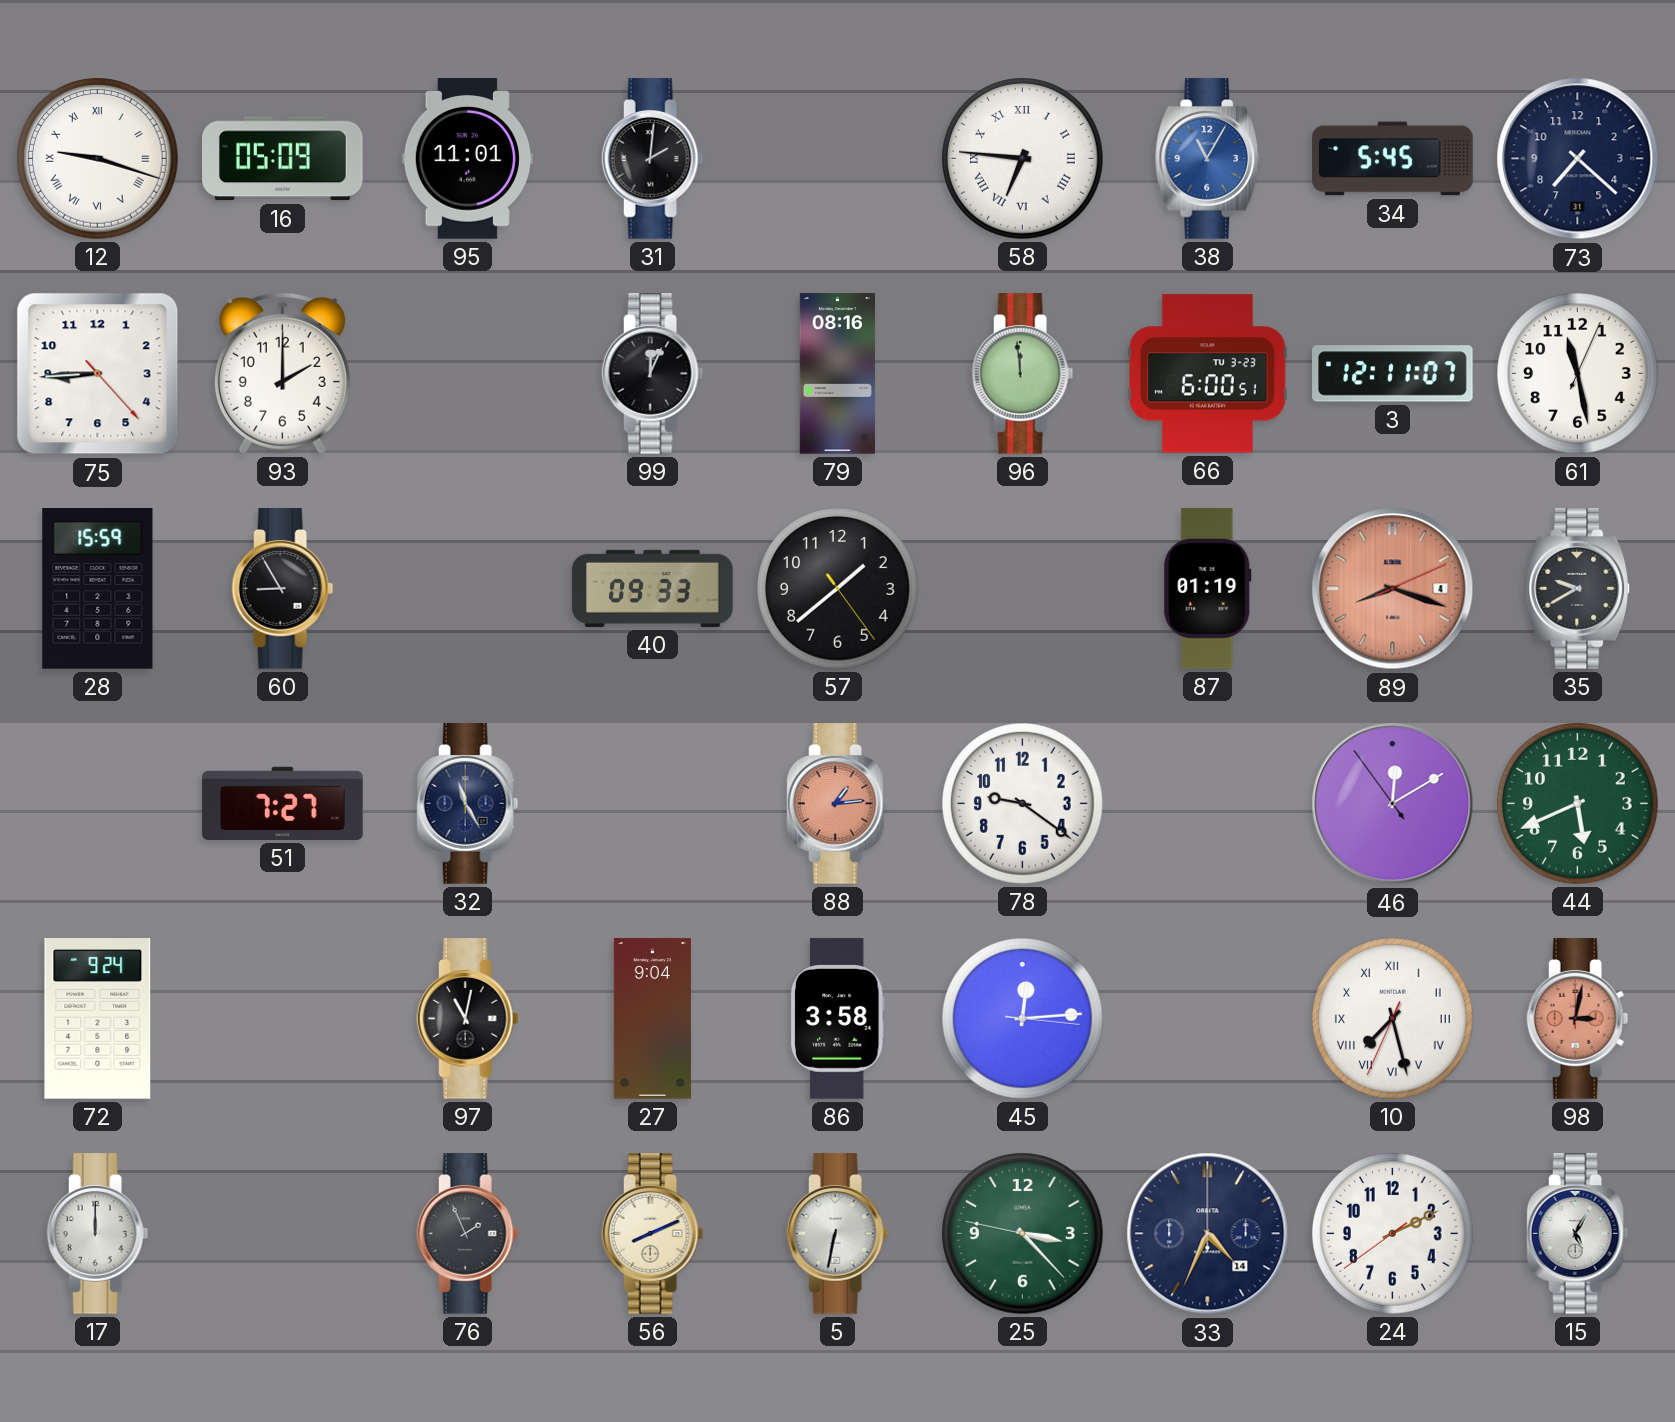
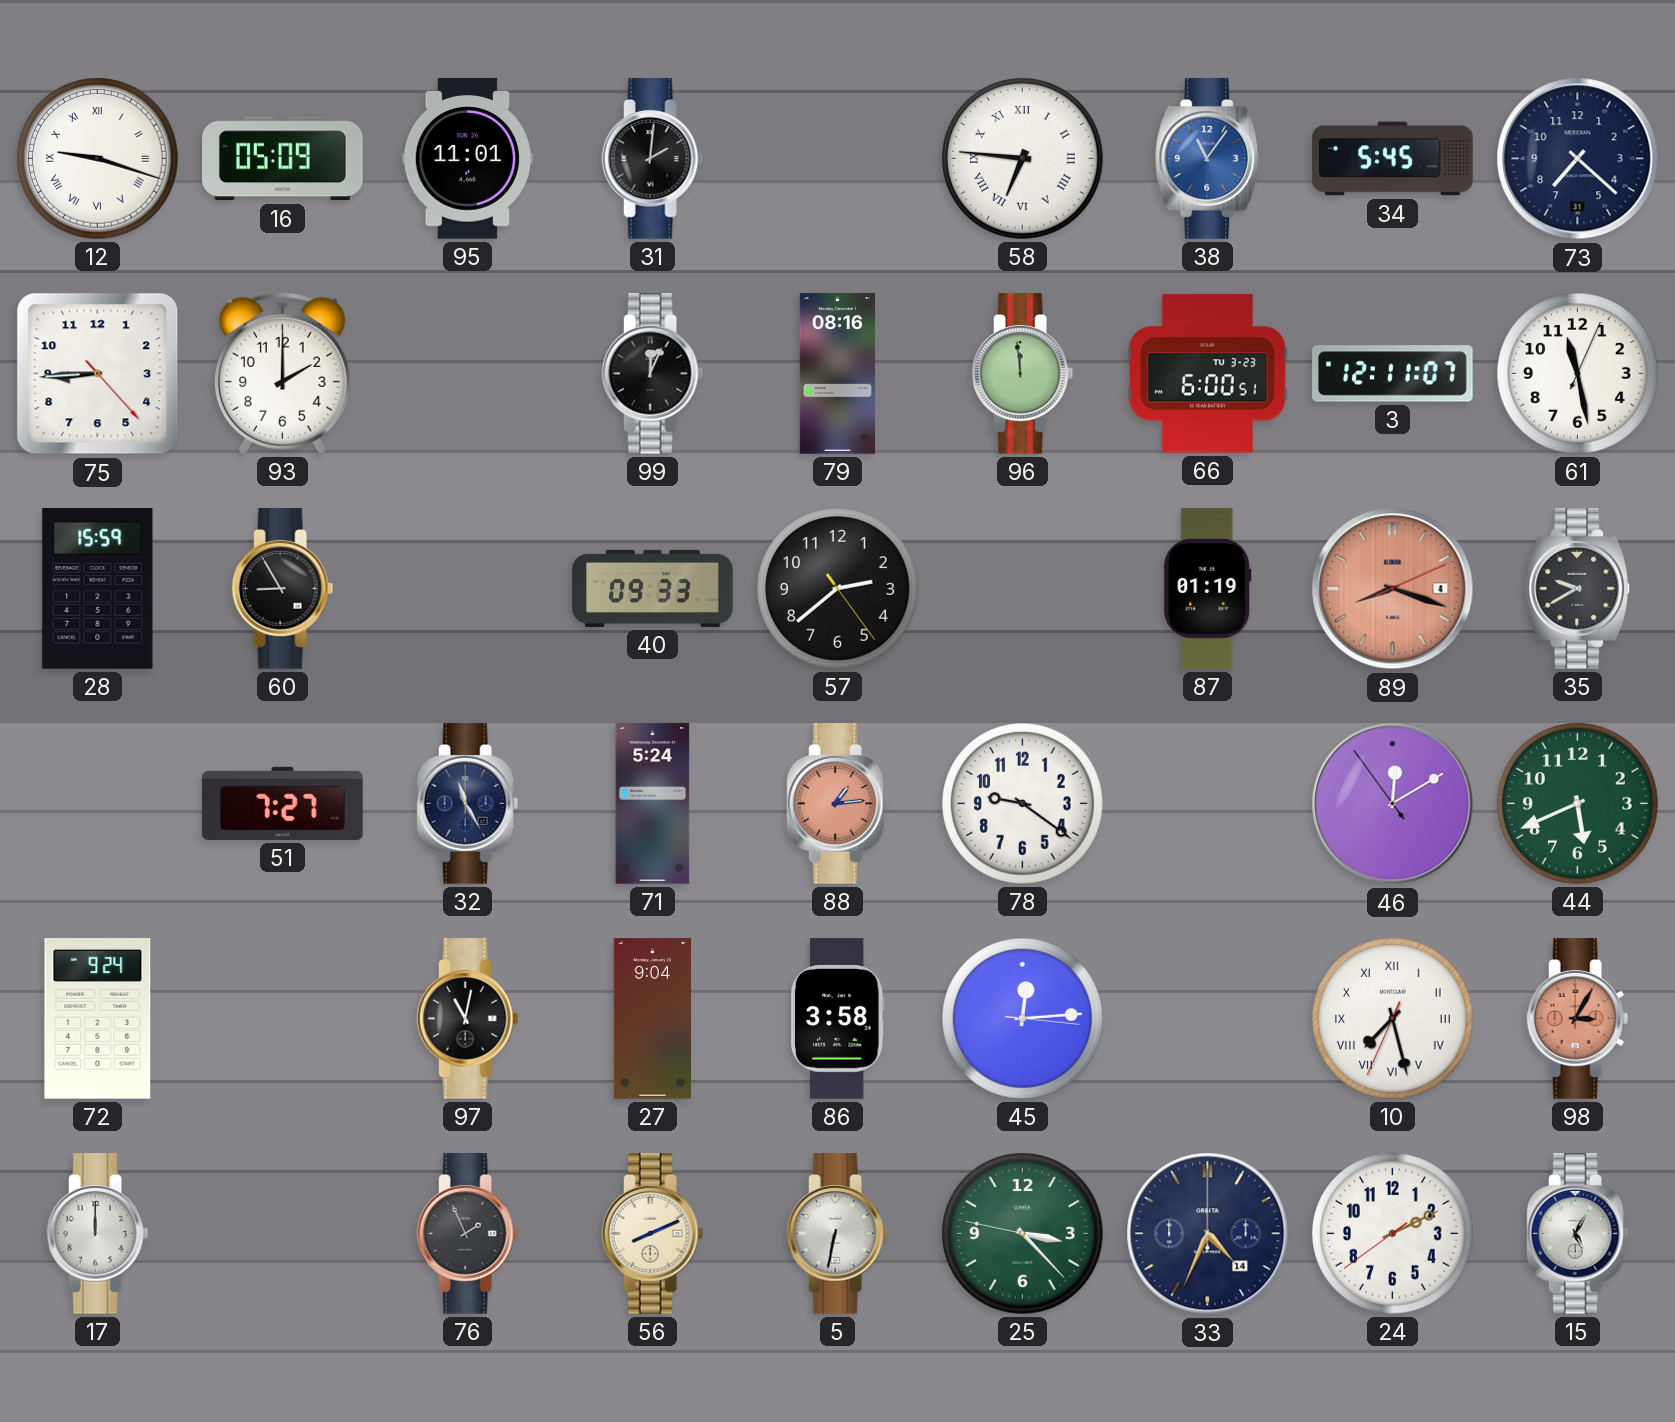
38: 11:05 -> 11:06
57: 1:38 -> 2:38
71: none -> 5:24
98: 3:02 -> 3:05
